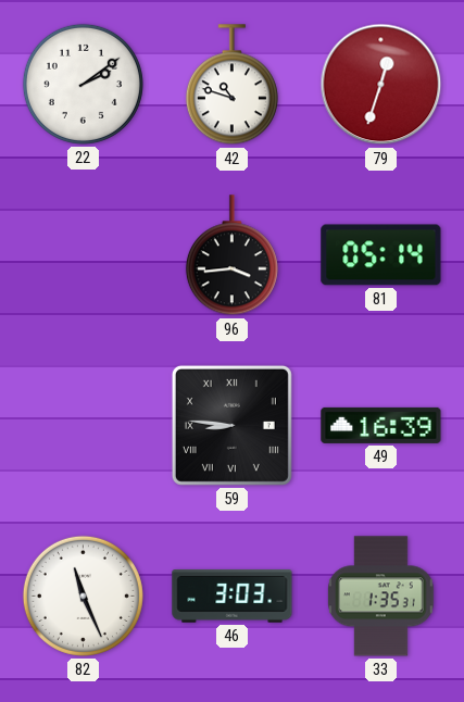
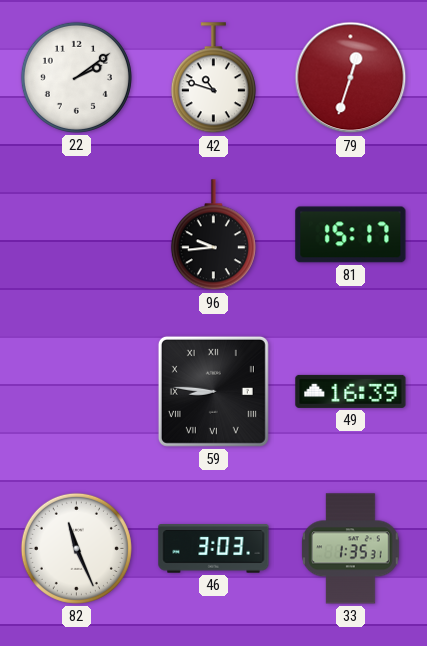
96: 3:44 -> 9:44
81: 05:14 -> 15:17
